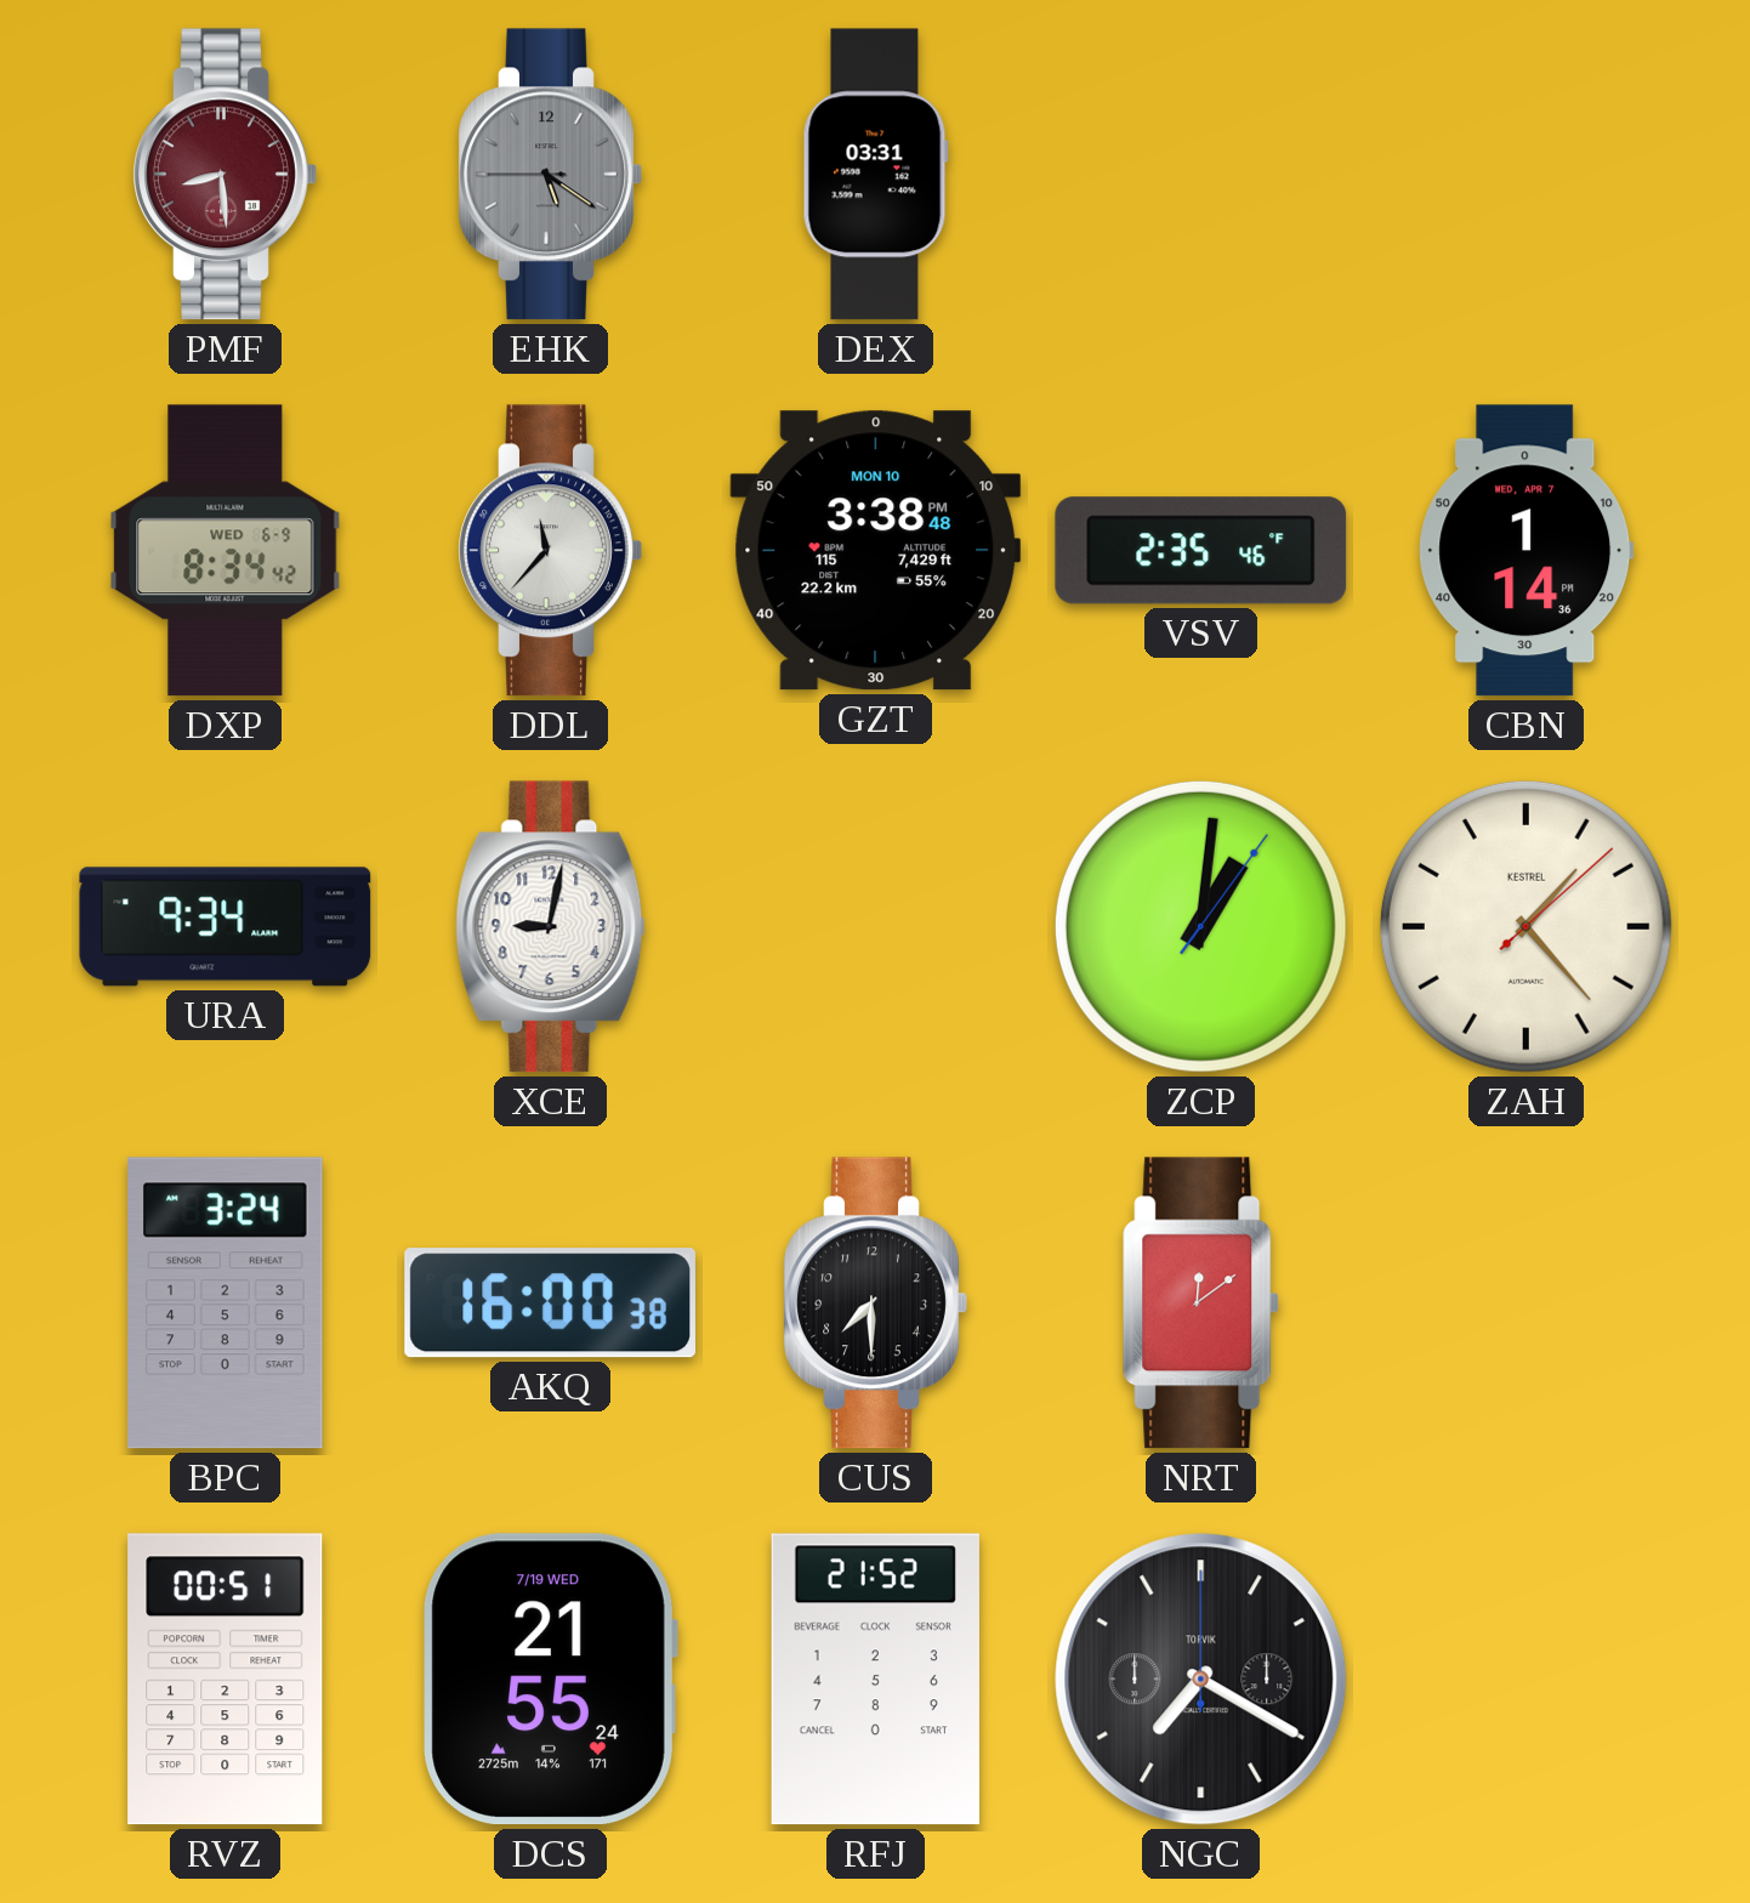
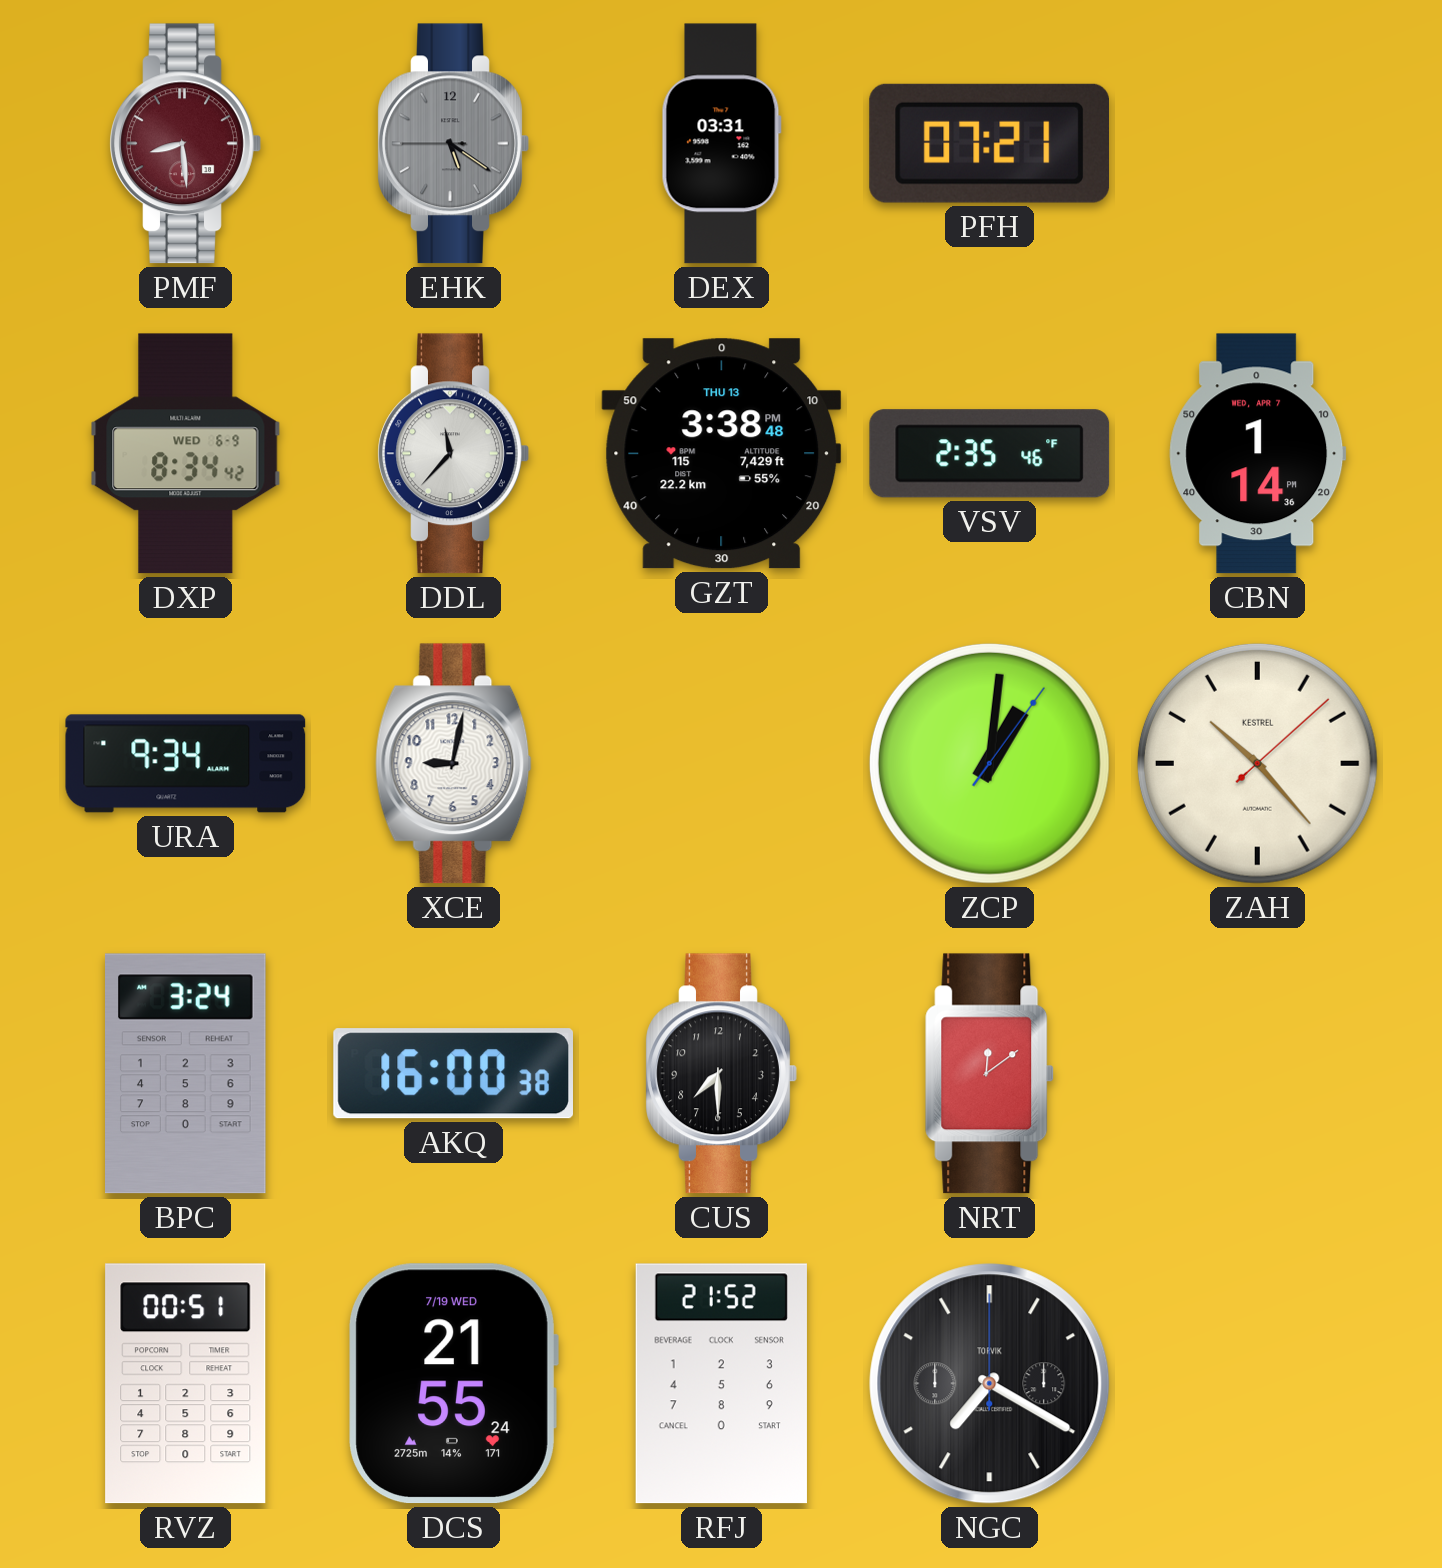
PFH: none -> 07:21
GZT date: MON 10 -> THU 13
ZAH: 1:23 -> 10:23
